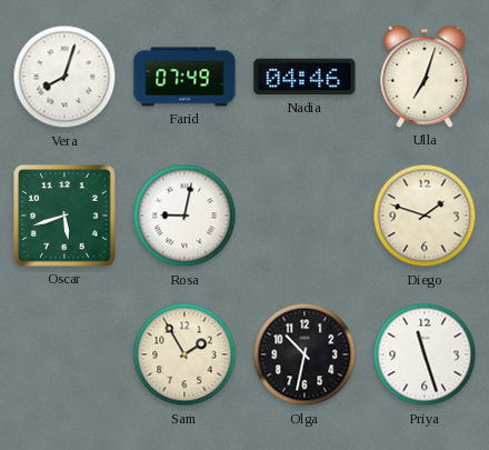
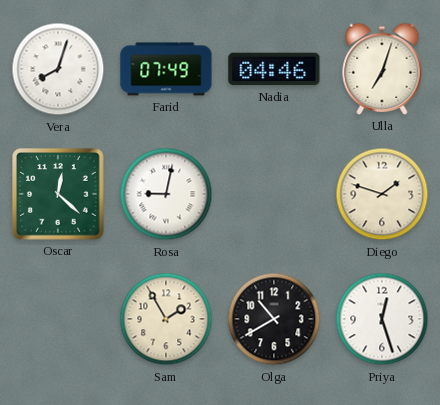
Oscar: 5:42 -> 12:22
Olga: 10:32 -> 10:40
Priya: 11:27 -> 12:27
